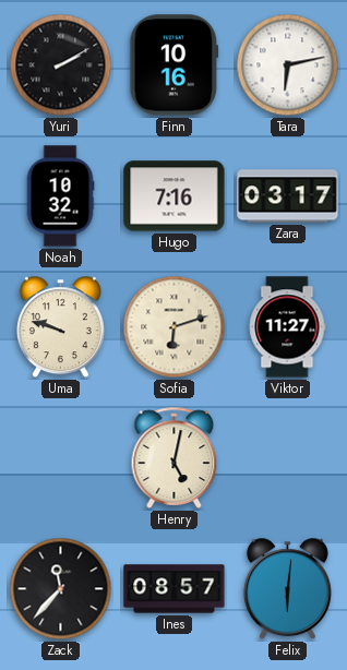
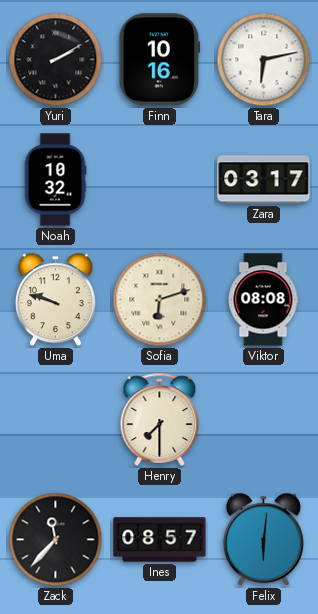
Hugo: 7:16 -> none
Viktor: 11:27 -> 08:08
Henry: 5:02 -> 7:30
